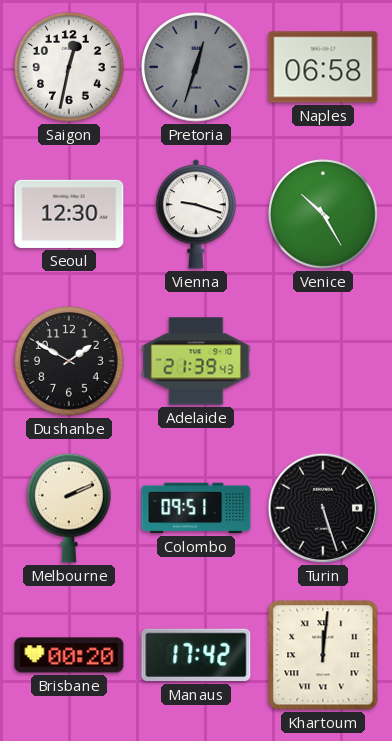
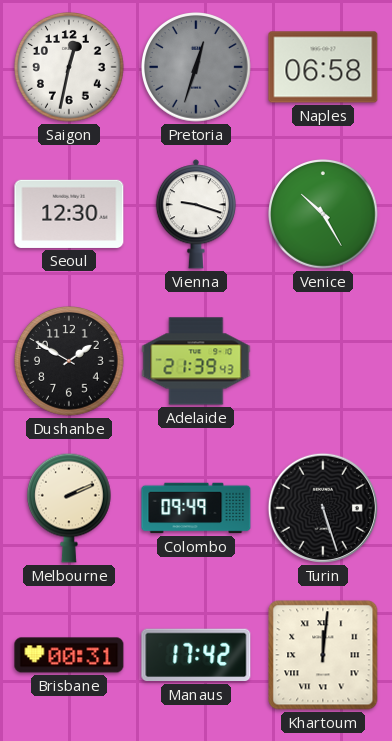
Colombo: 09:51 -> 09:49
Brisbane: 00:20 -> 00:31
